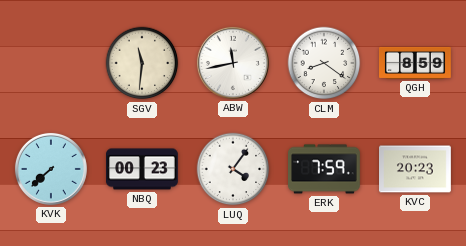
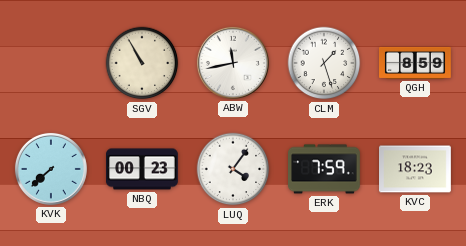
SGV: 11:31 -> 10:55
CLM: 8:21 -> 1:27
KVC: 20:23 -> 18:23
